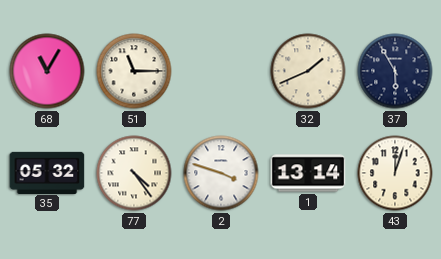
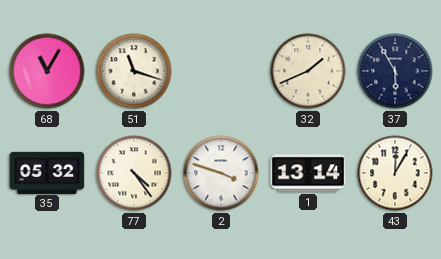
51: 11:15 -> 11:18
43: 12:03 -> 12:05
